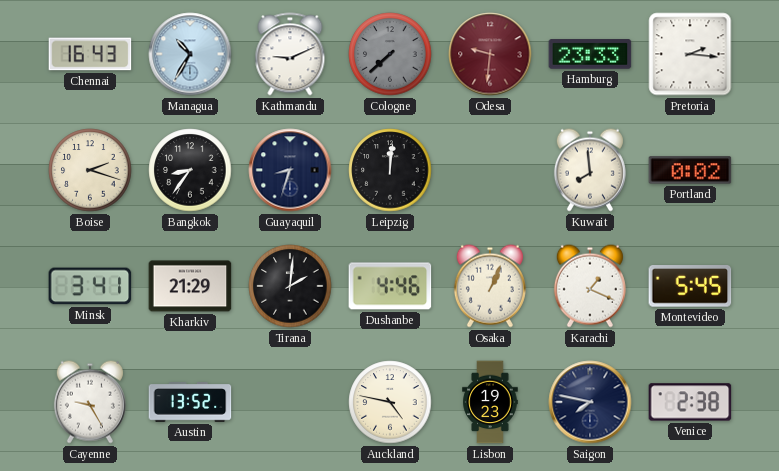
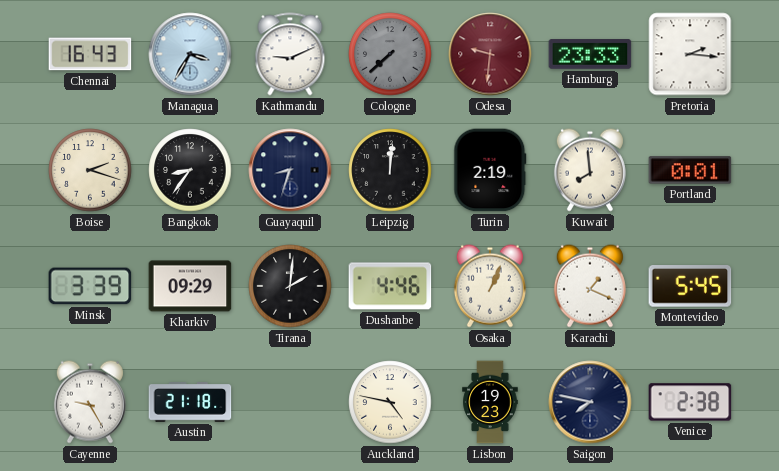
Managua: 10:35 -> 3:35
Turin: none -> 2:19
Portland: 0:02 -> 0:01
Minsk: 3:41 -> 3:39
Kharkiv: 21:29 -> 09:29
Austin: 13:52 -> 21:18
